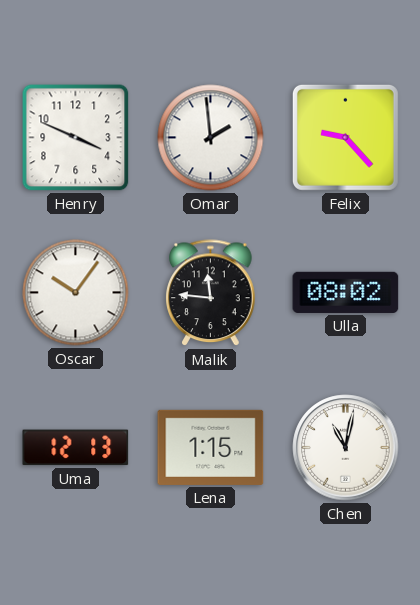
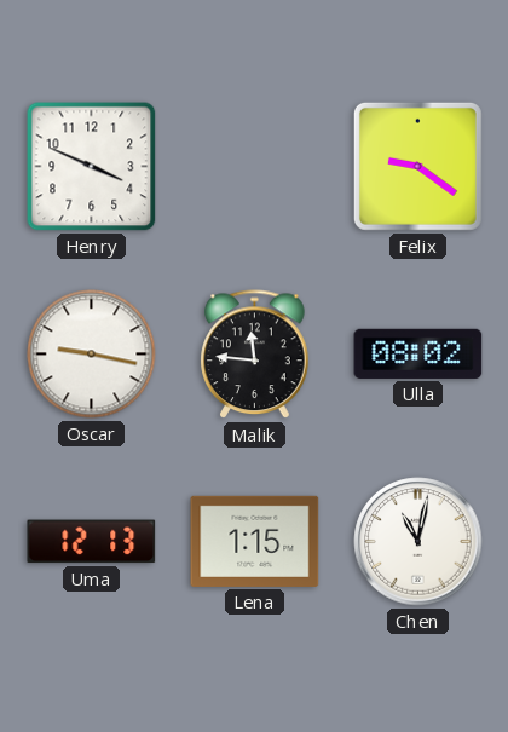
Omar: 1:59 -> none
Felix: 9:23 -> 9:21
Oscar: 10:06 -> 9:17
